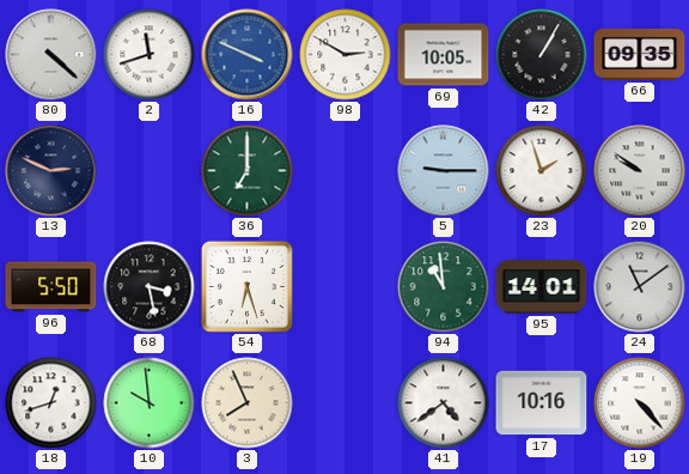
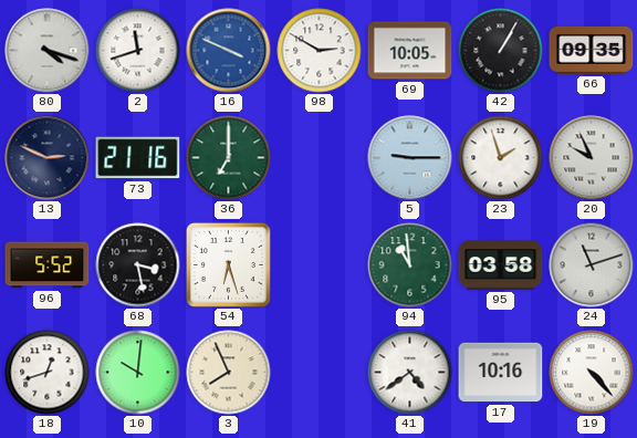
80: 4:22 -> 4:18
73: none -> 21:16
20: 9:51 -> 9:56
96: 5:50 -> 5:52
95: 14:01 -> 03:58
24: 11:09 -> 11:12
10: 9:59 -> 10:01
